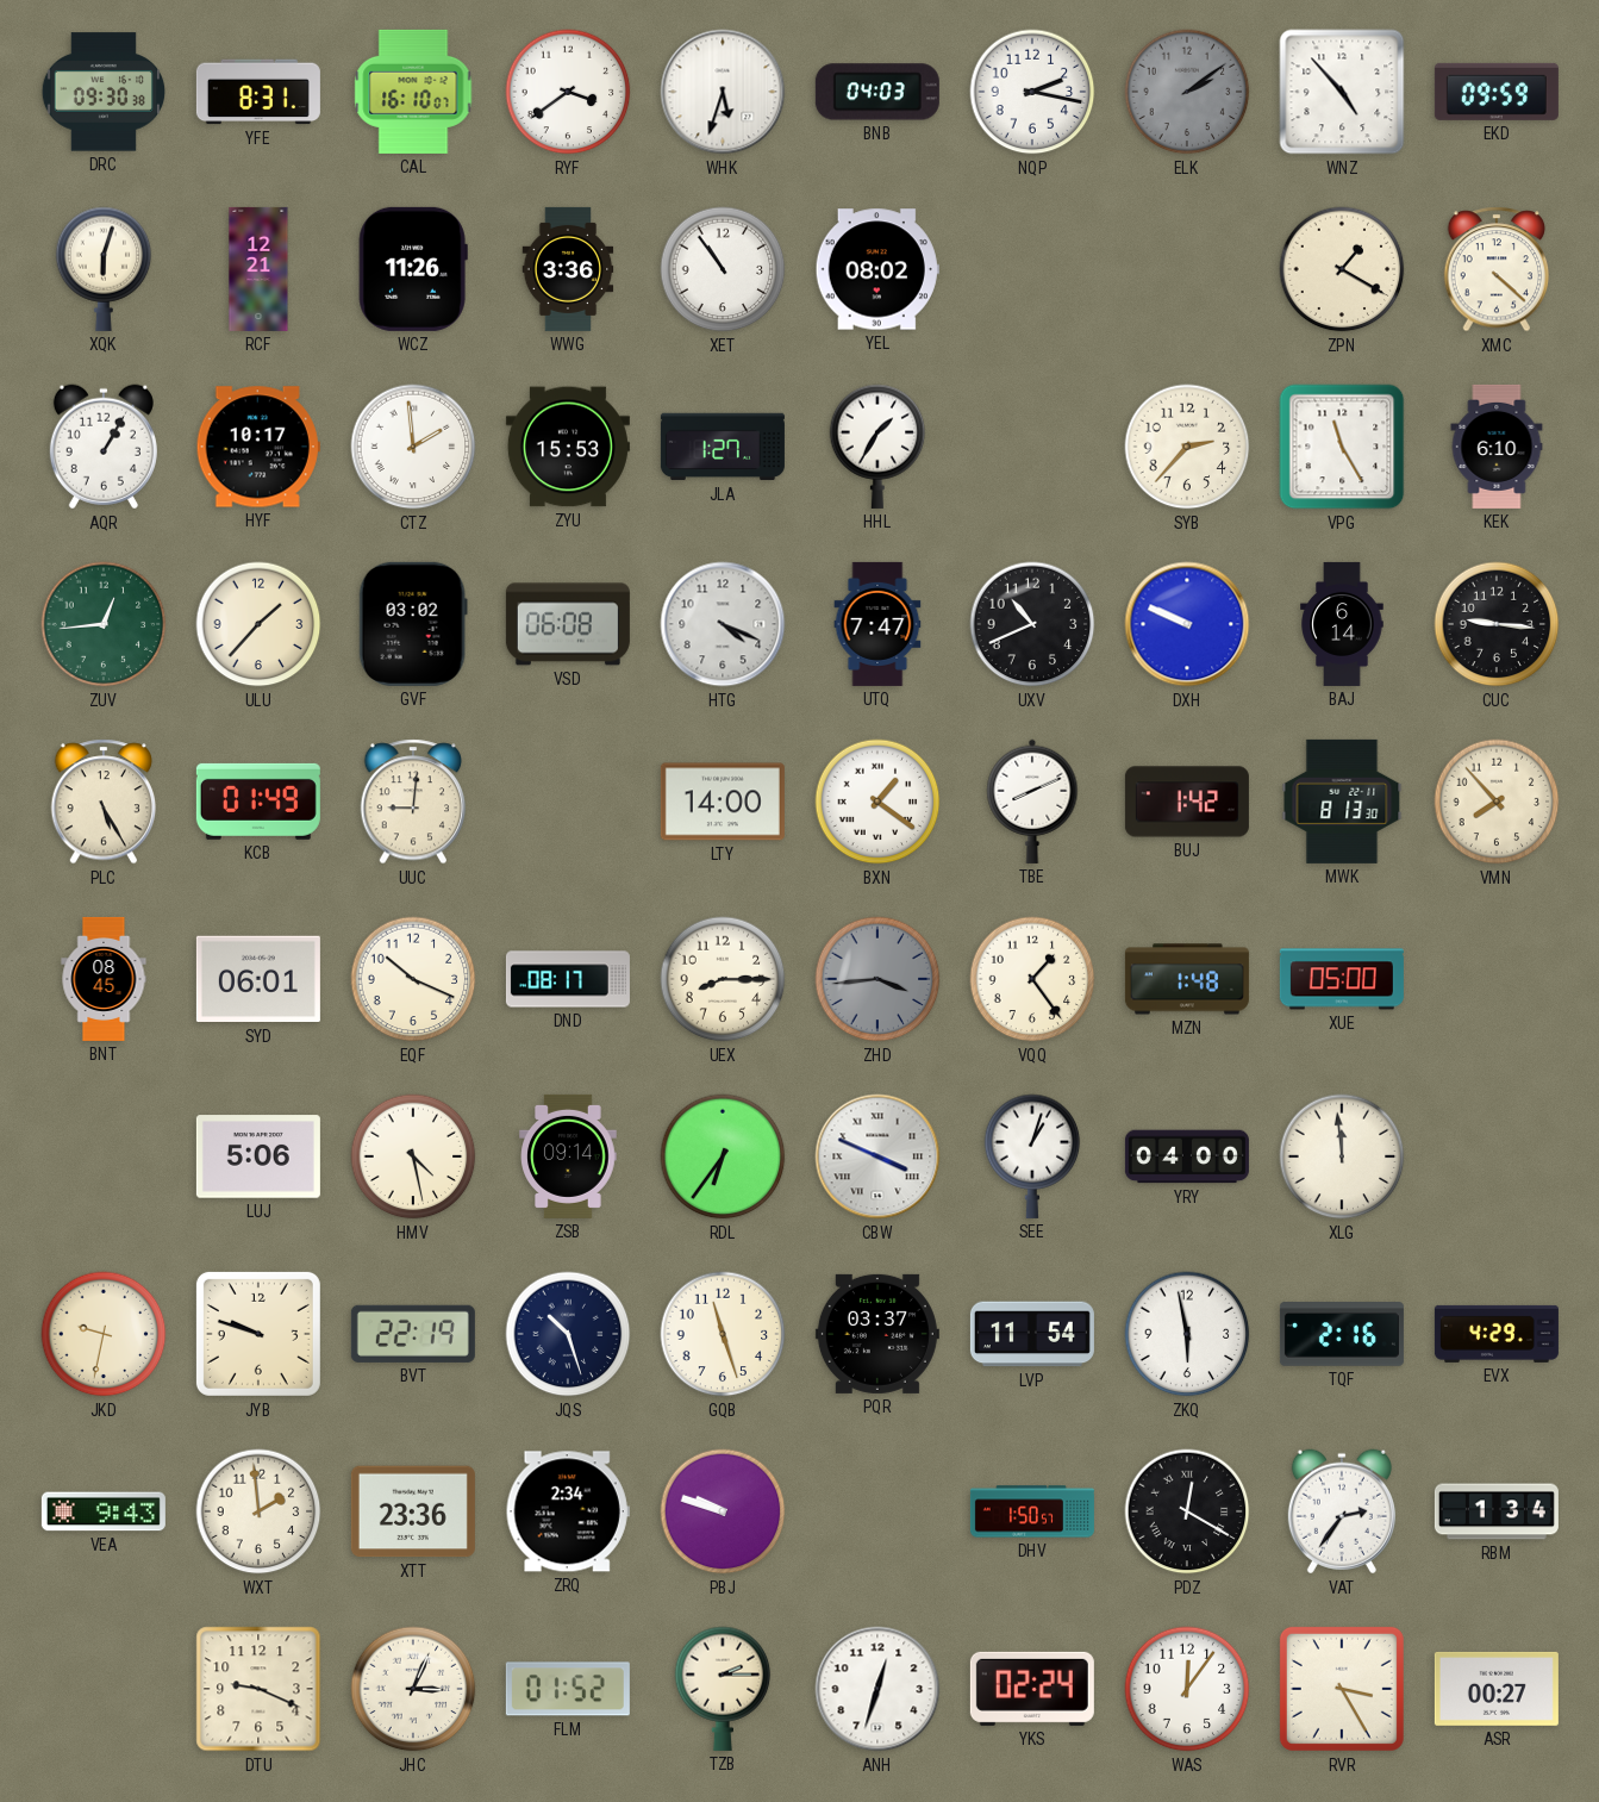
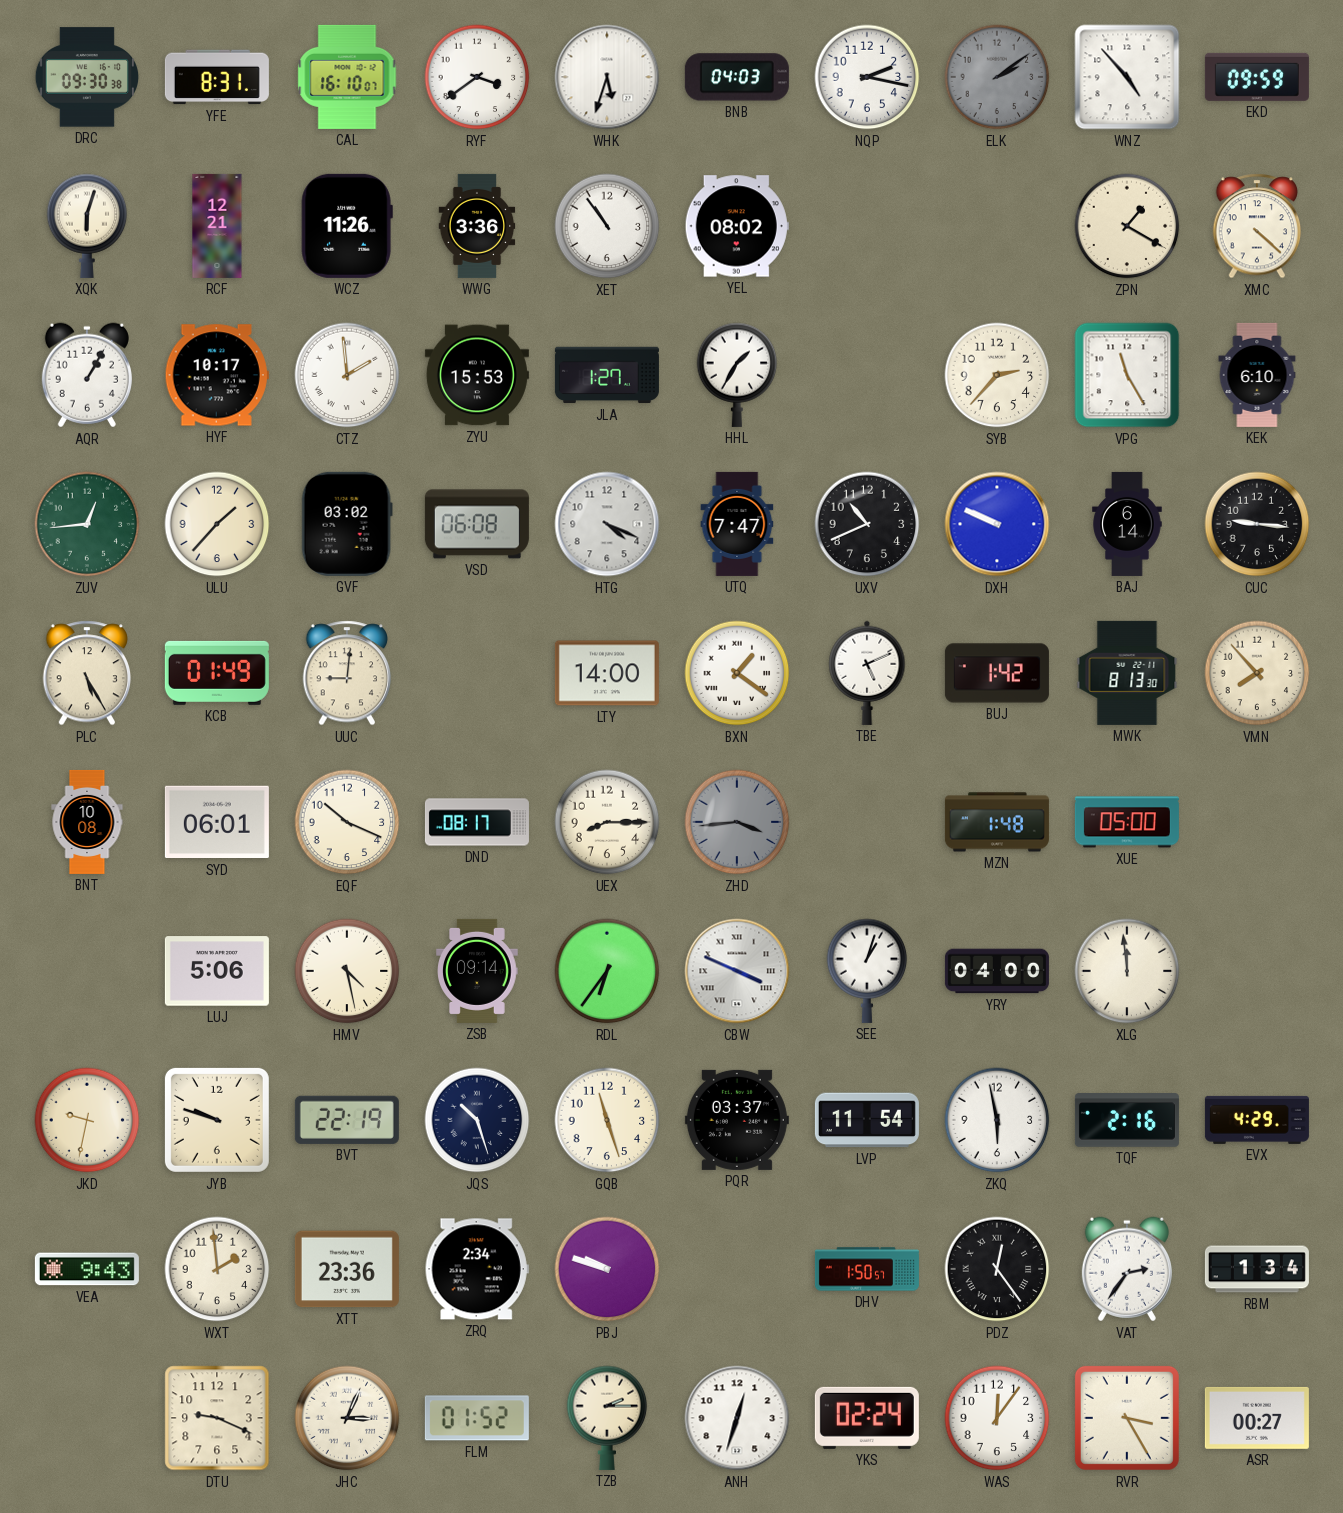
TBE: 8:11 -> 5:11
BNT: 08:45 -> 10:08
VQQ: 1:24 -> none
PDZ: 12:20 -> 12:24
